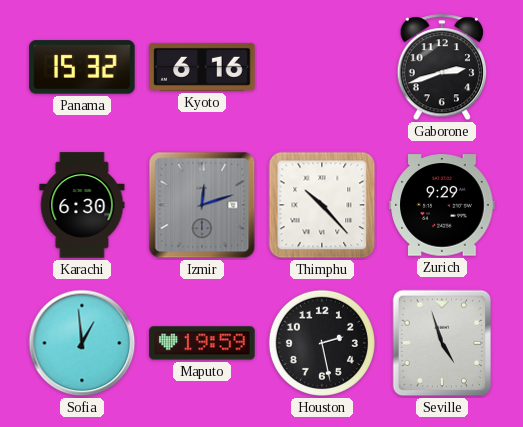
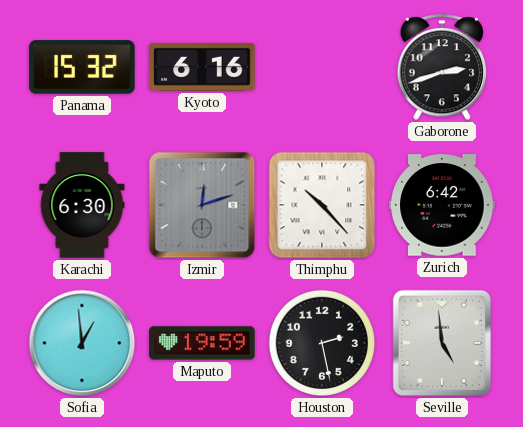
Zurich: 9:29 -> 6:42
Seville: 4:57 -> 4:59
